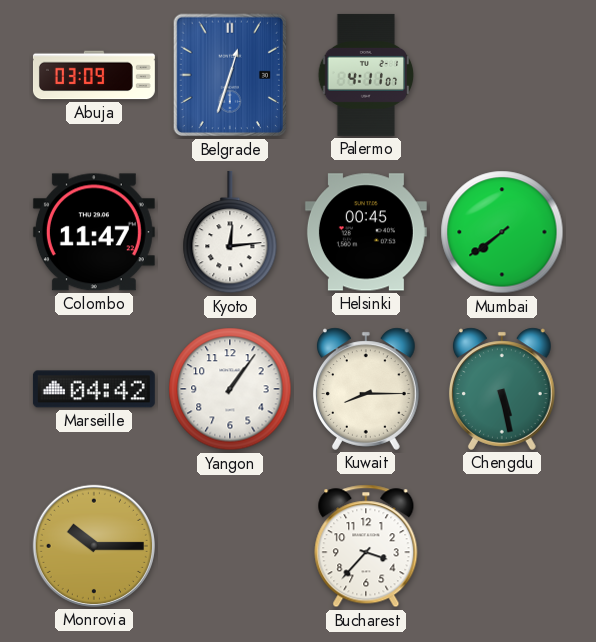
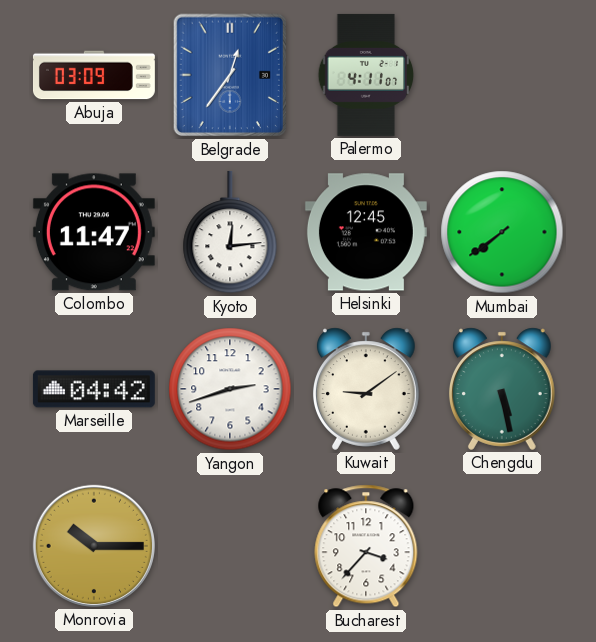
Belgrade: 12:33 -> 12:36
Helsinki: 00:45 -> 12:45
Yangon: 1:06 -> 2:42
Kuwait: 8:15 -> 9:09
